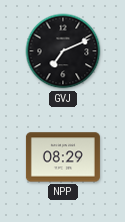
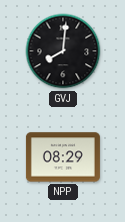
GVJ: 7:11 -> 8:01
